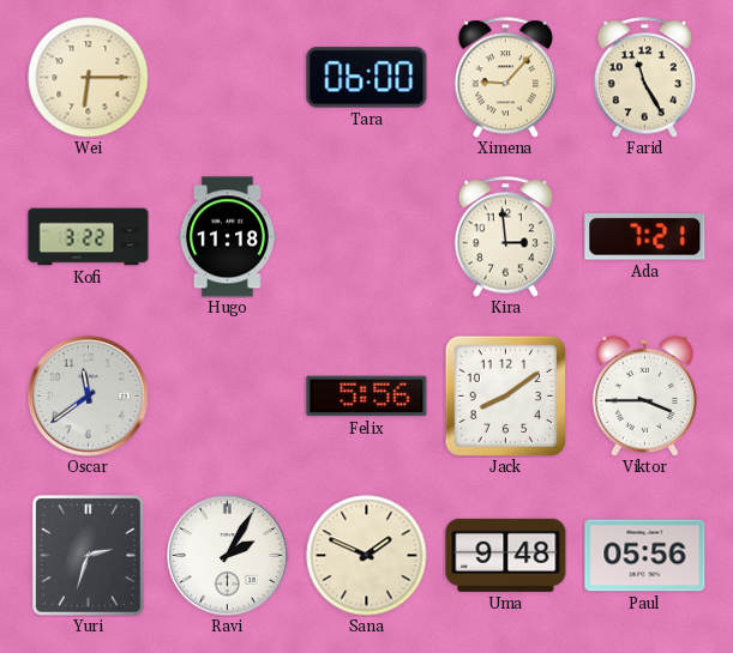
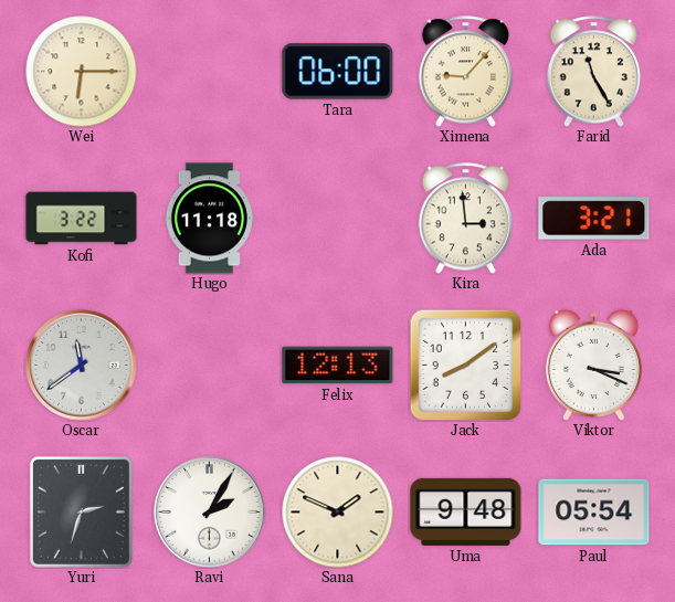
Ada: 7:21 -> 3:21
Felix: 5:56 -> 12:13
Viktor: 3:45 -> 3:19
Paul: 05:56 -> 05:54
